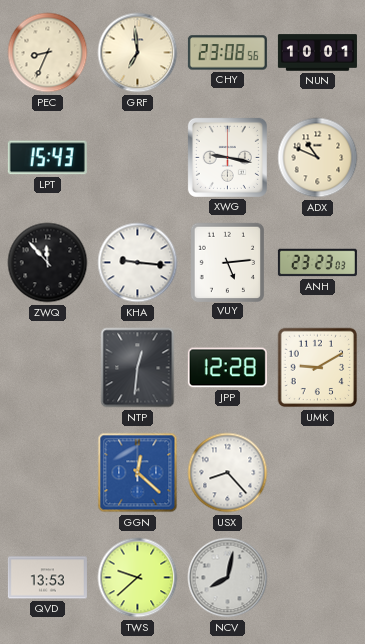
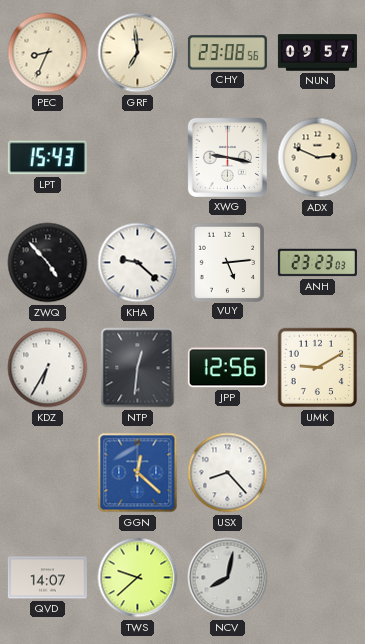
NUN: 10:01 -> 09:57
ADX: 10:49 -> 2:49
ZWQ: 11:53 -> 4:53
KHA: 9:16 -> 9:22
KDZ: none -> 6:35
JPP: 12:28 -> 12:56
QVD: 13:53 -> 14:07
